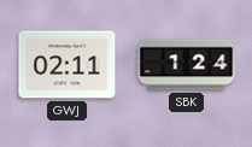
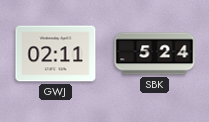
SBK: 1:24 -> 5:24
